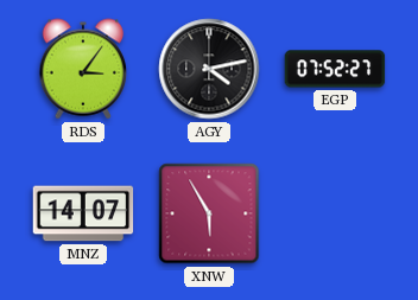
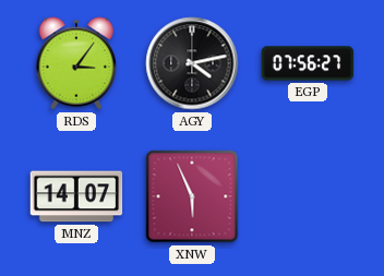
EGP: 07:52 -> 07:56
XNW: 5:55 -> 5:56
